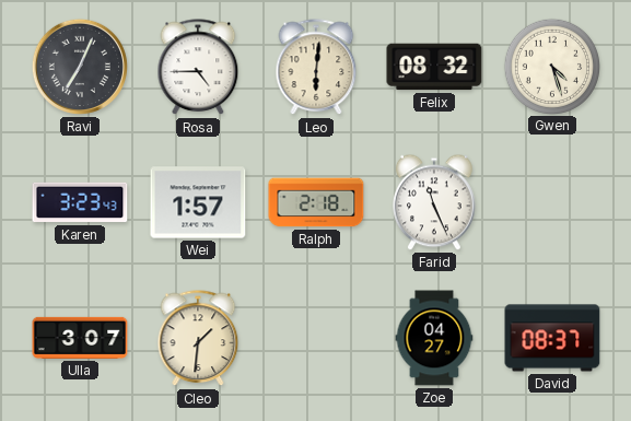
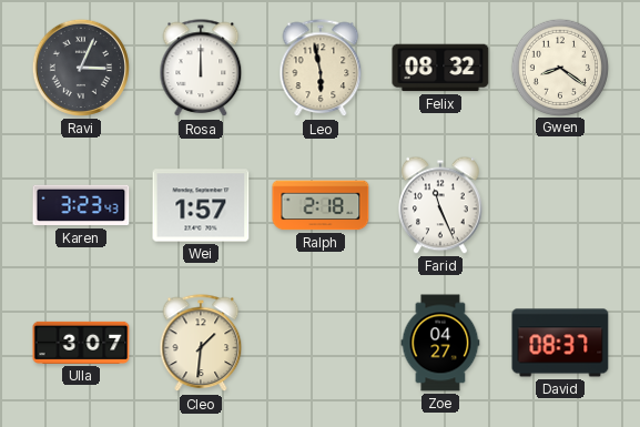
Ravi: 7:04 -> 3:04
Rosa: 4:45 -> 12:00
Leo: 6:01 -> 5:58
Gwen: 4:27 -> 8:21
